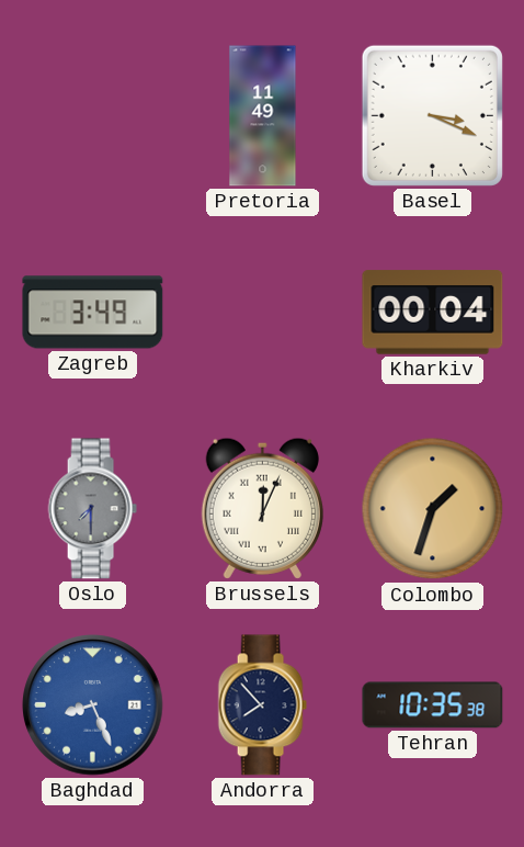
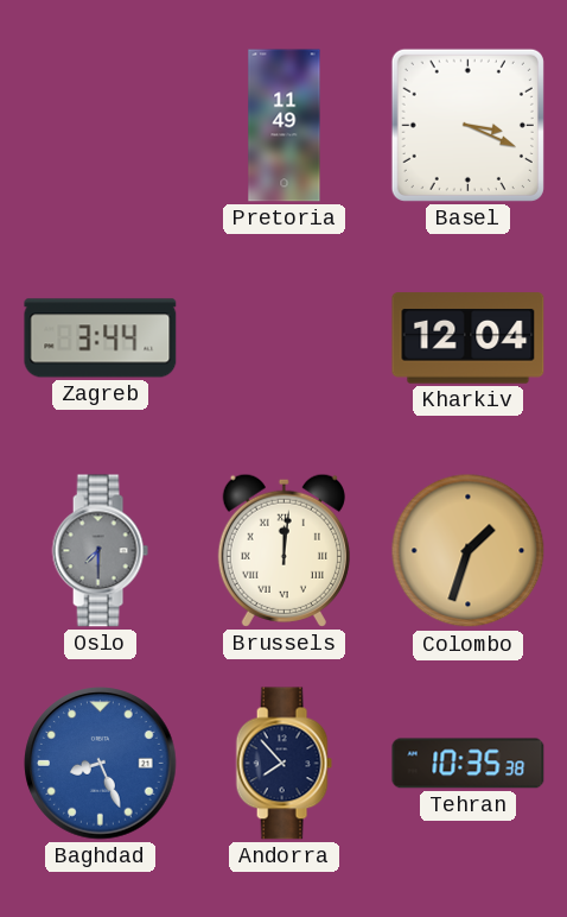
Zagreb: 3:49 -> 3:44
Kharkiv: 00:04 -> 12:04
Brussels: 12:04 -> 12:01
